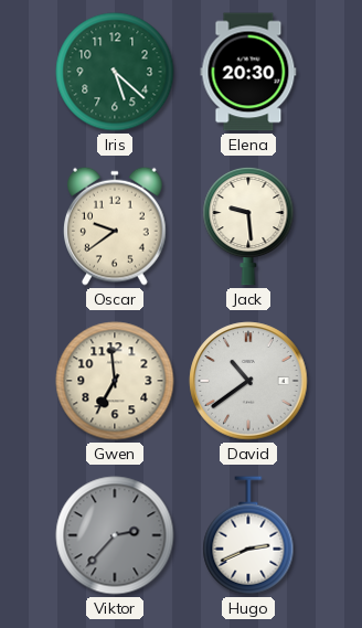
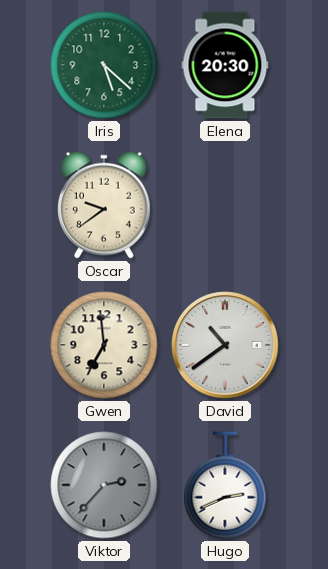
Jack: 9:29 -> none
